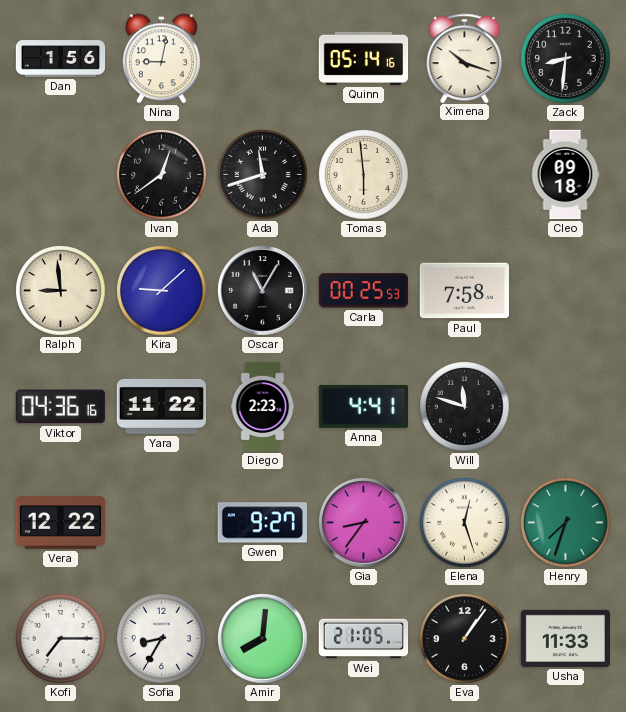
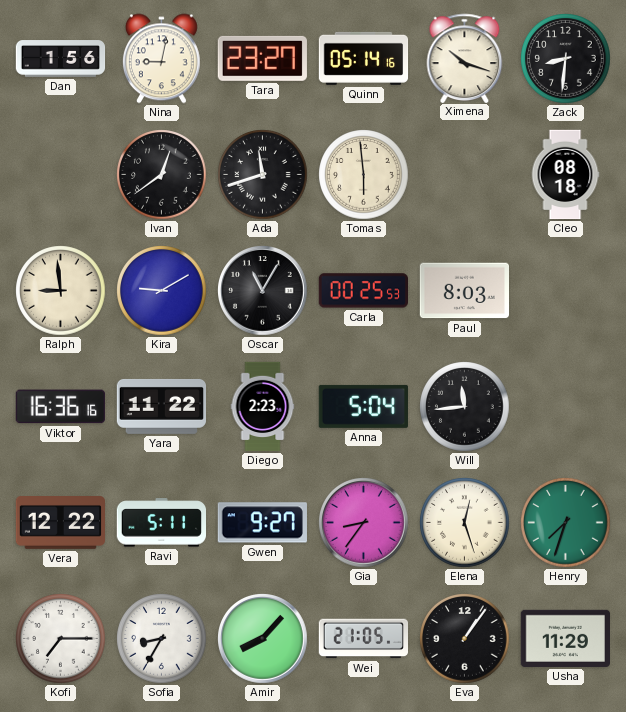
Tara: none -> 23:27
Cleo: 09:18 -> 08:18
Kira: 9:08 -> 9:10
Paul: 7:58 -> 8:03
Viktor: 04:36 -> 16:36
Anna: 4:41 -> 5:04
Will: 11:48 -> 11:44
Ravi: none -> 5:11
Amir: 8:01 -> 8:07
Usha: 11:33 -> 11:29
